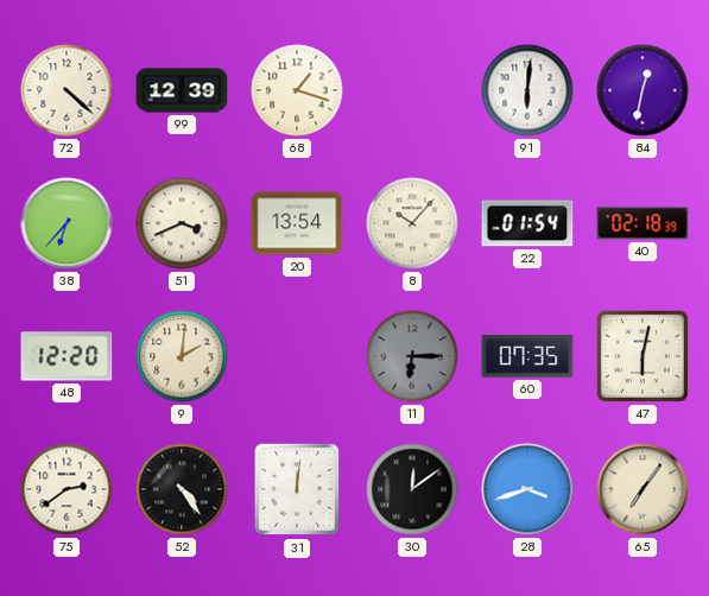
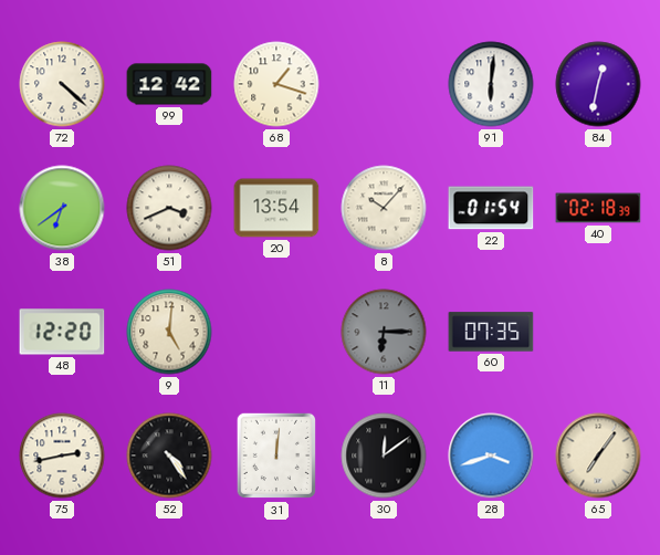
99: 12:39 -> 12:42
38: 6:37 -> 6:39
9: 2:01 -> 5:01
47: 6:02 -> none
75: 2:39 -> 2:43
